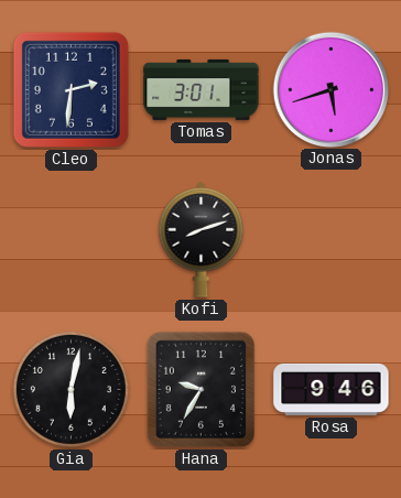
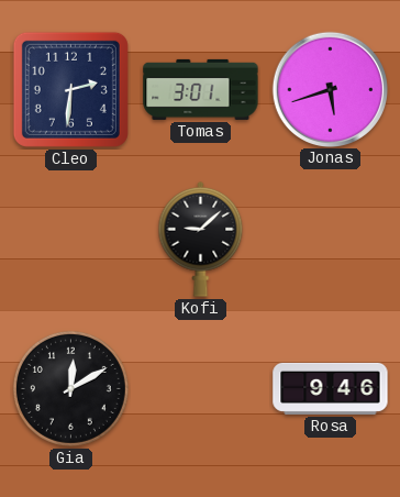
Kofi: 8:12 -> 9:08
Gia: 6:02 -> 12:10
Hana: 9:35 -> none
